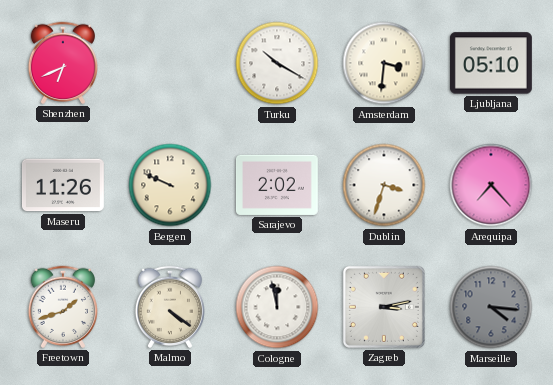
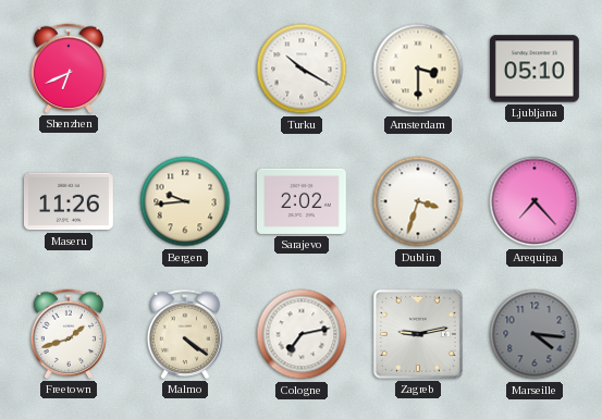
Amsterdam: 3:31 -> 3:30
Bergen: 9:49 -> 9:44
Cologne: 11:58 -> 7:13
Zagreb: 3:13 -> 9:13
